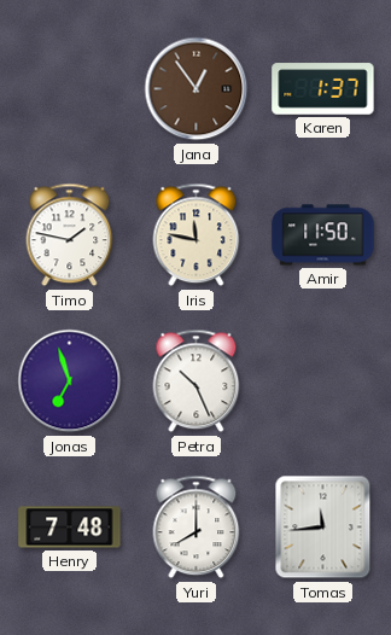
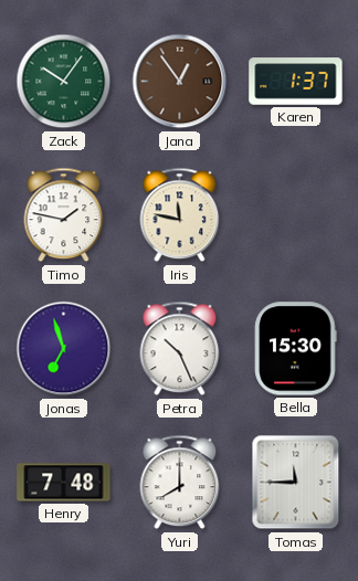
Zack: none -> 10:06
Amir: 11:50 -> none
Bella: none -> 15:30
Tomas: 11:44 -> 11:45
